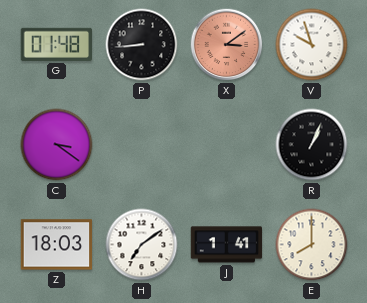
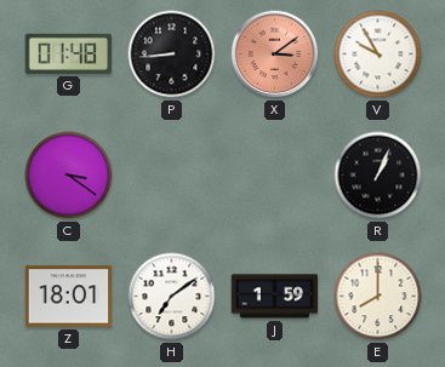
V: 9:57 -> 9:55
Z: 18:03 -> 18:01
J: 1:41 -> 1:59
